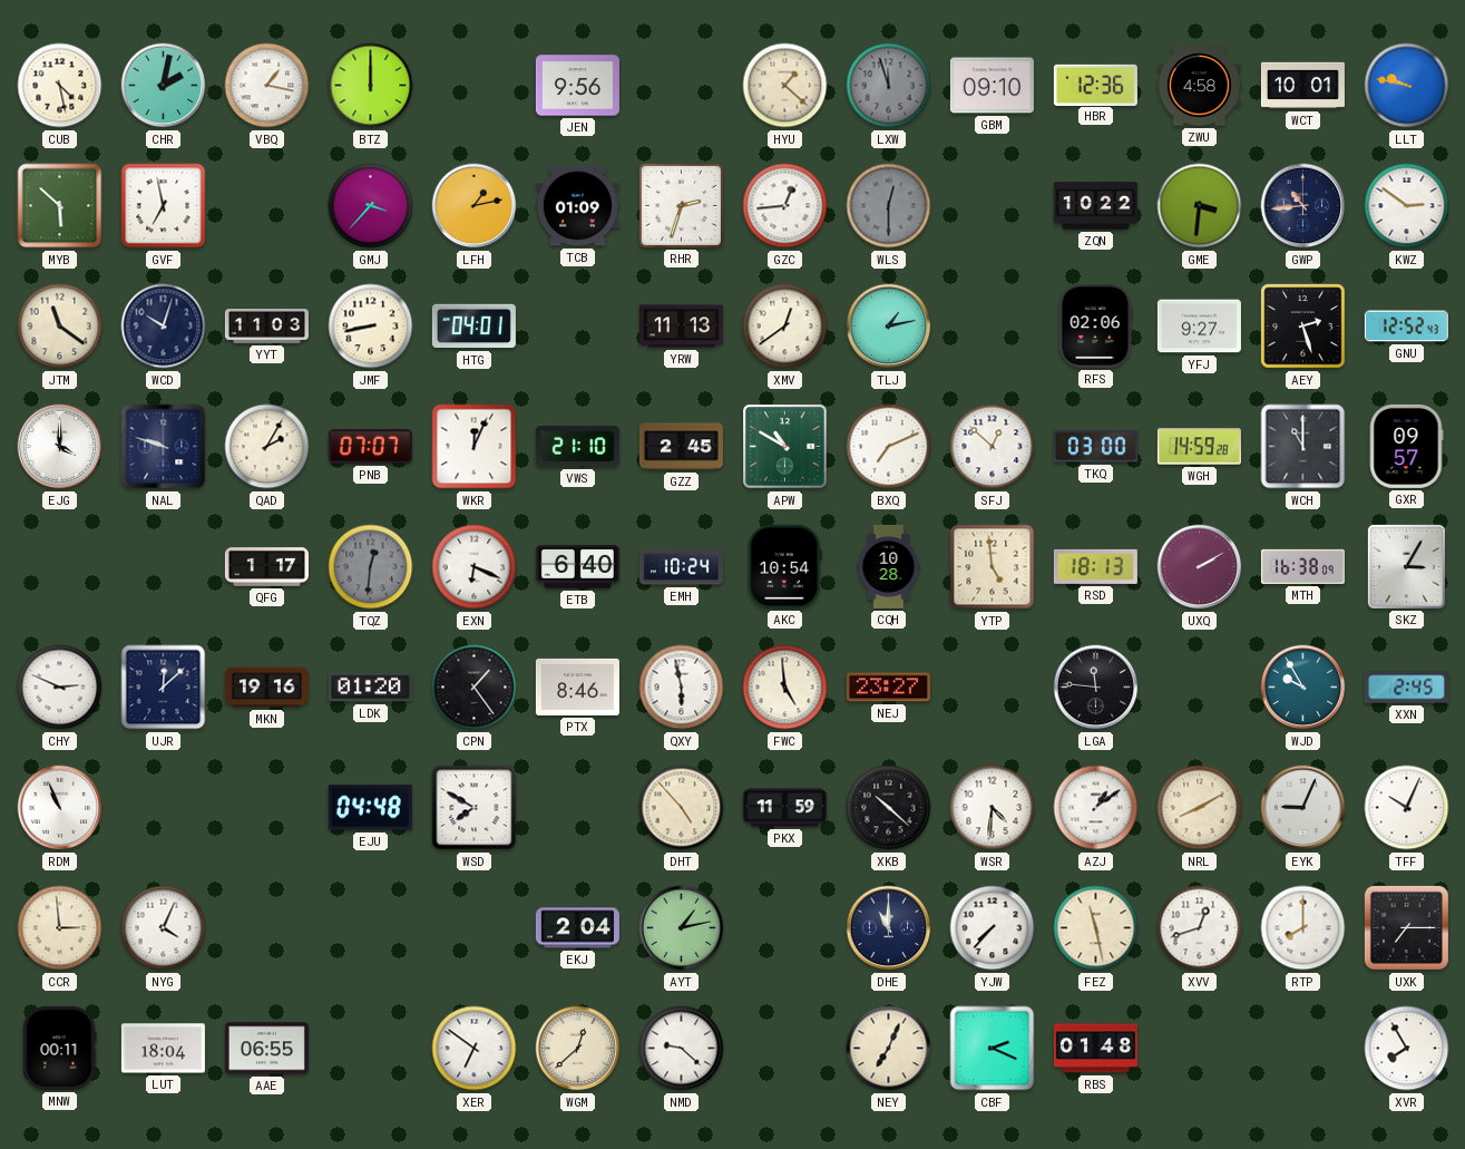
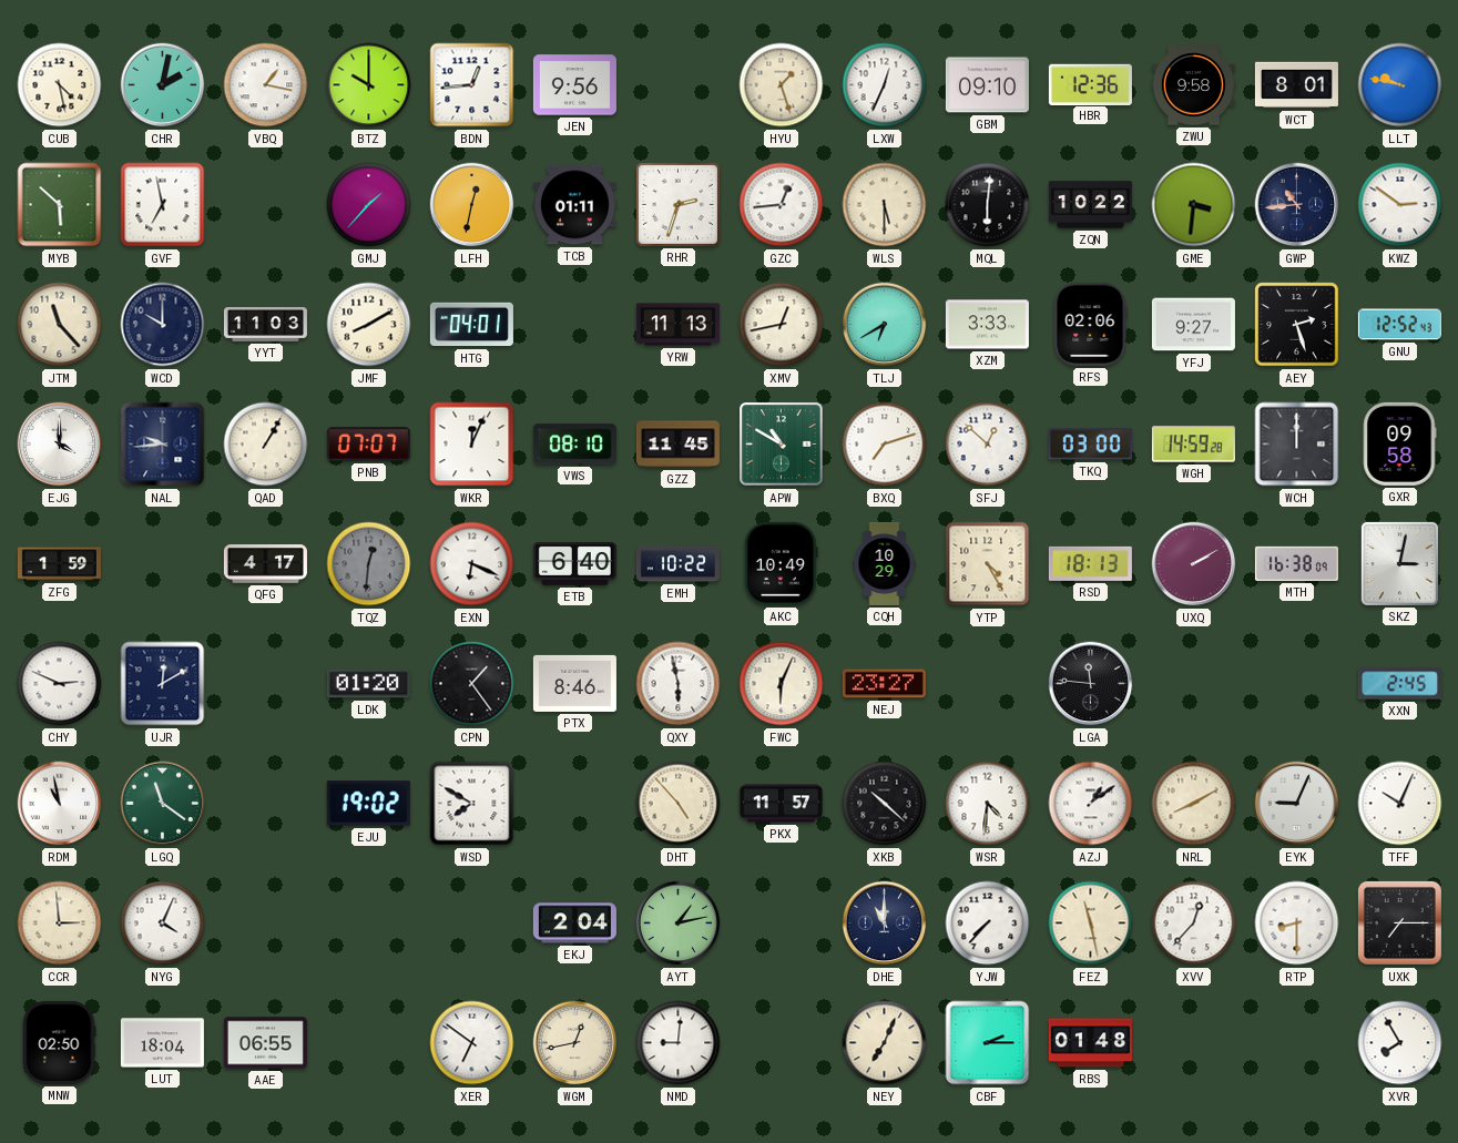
BTZ: 12:00 -> 10:00
BDN: none -> 12:44
HYU: 1:22 -> 1:27
LXW: 11:57 -> 12:34
LXW dial: grey -> white
ZWU: 4:58 -> 9:58
WCT: 10:01 -> 8:01
GMJ: 3:37 -> 1:37
LFH: 1:13 -> 12:32
TCB: 01:09 -> 01:11
WLS: 12:30 -> 5:30
WLS dial: grey -> cream
MQL: none -> 6:01
JTM: 11:21 -> 11:23
WCD: 10:03 -> 10:00
JMF: 8:43 -> 8:10
XMV: 12:39 -> 12:43
TLJ: 1:13 -> 6:40
XZM: none -> 3:33
NAL: 9:48 -> 9:44
QAD: 2:05 -> 1:05
VWS: 21:10 -> 08:10
GZZ: 2:45 -> 11:45
BXQ: 7:11 -> 7:12
WCH: 11:00 -> 12:00
GXR: 09:57 -> 09:58
ZFG: none -> 1:59
QFG: 1:17 -> 4:17
EMH: 10:24 -> 10:22
AKC: 10:54 -> 10:49
CQH: 10:28 -> 10:29
YTP: 4:59 -> 4:25
SKZ: 3:05 -> 3:02
UJR: 12:08 -> 12:10
MKN: 19:16 -> none
FWC: 4:59 -> 6:04
WJD: 9:55 -> none
RDM: 10:56 -> 10:58
LGQ: none -> 11:21
EJU: 04:48 -> 19:02
PKX: 11:59 -> 11:57
XVV: 12:42 -> 12:37
RTP: 8:00 -> 8:30
MNW: 00:11 -> 02:50
WGM: 12:38 -> 12:43
NMD: 9:22 -> 9:01
CBF: 2:19 -> 2:15
